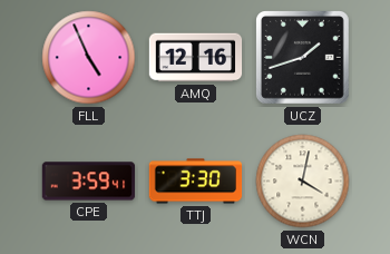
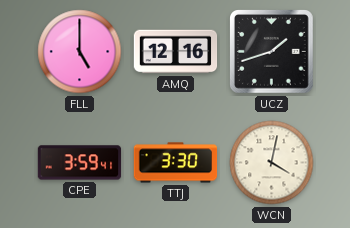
FLL: 4:56 -> 5:00
